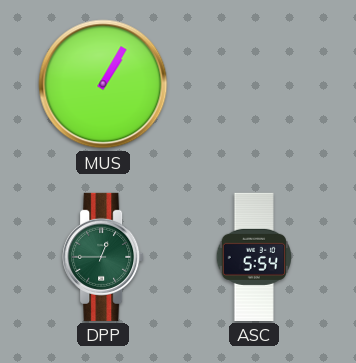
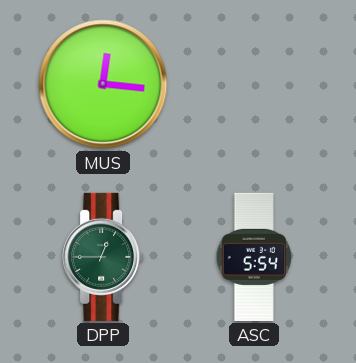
MUS: 1:05 -> 12:16
